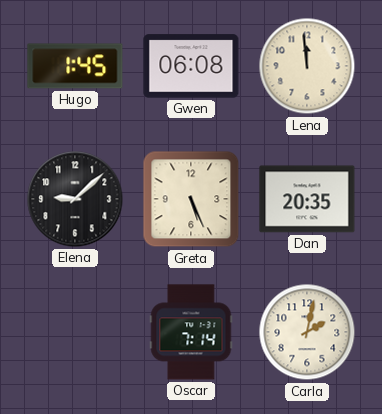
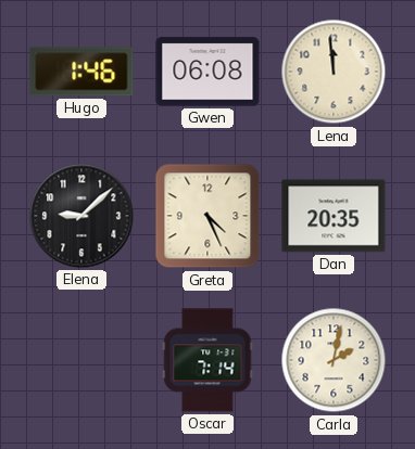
Hugo: 1:45 -> 1:46
Greta: 5:26 -> 4:26
